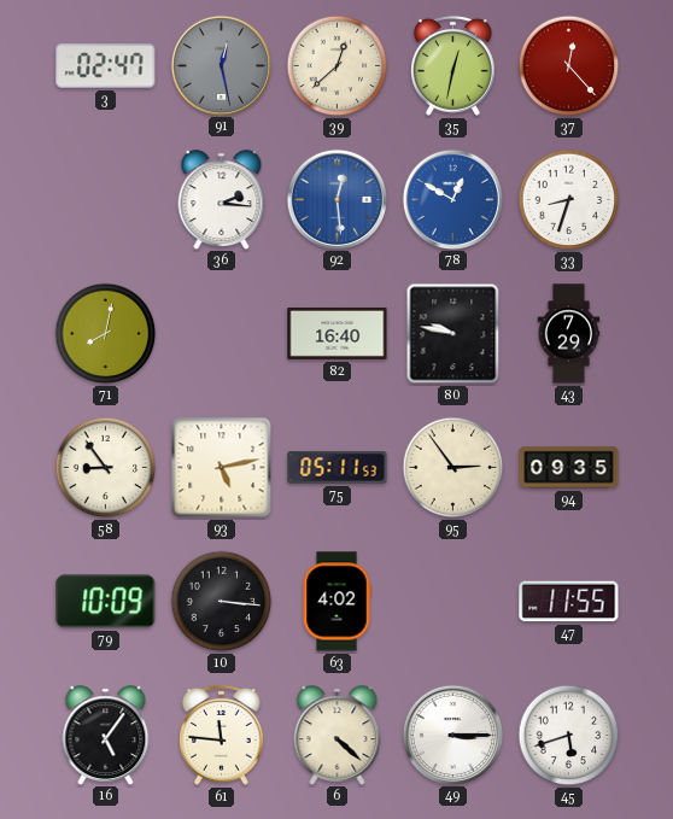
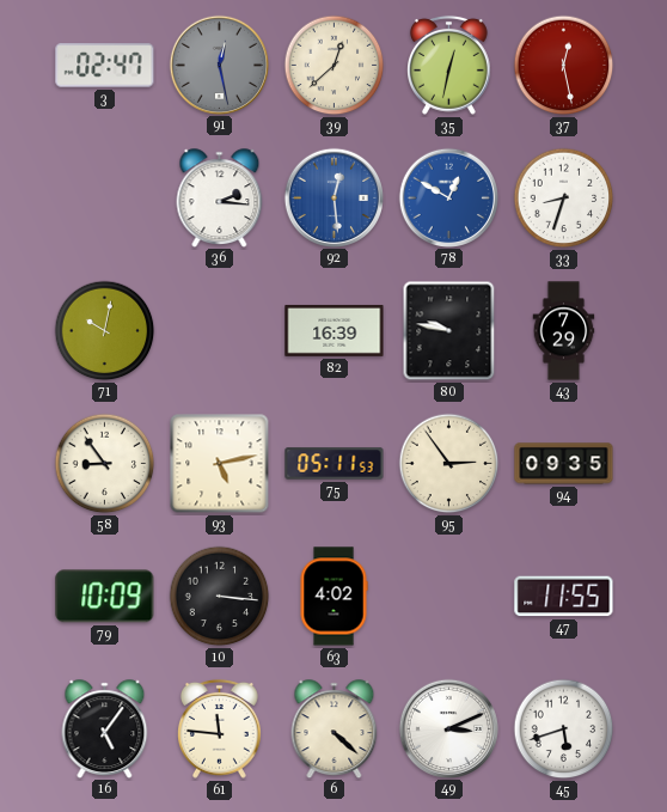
37: 12:23 -> 12:28
71: 8:02 -> 10:02
82: 16:40 -> 16:39
49: 3:15 -> 3:11
